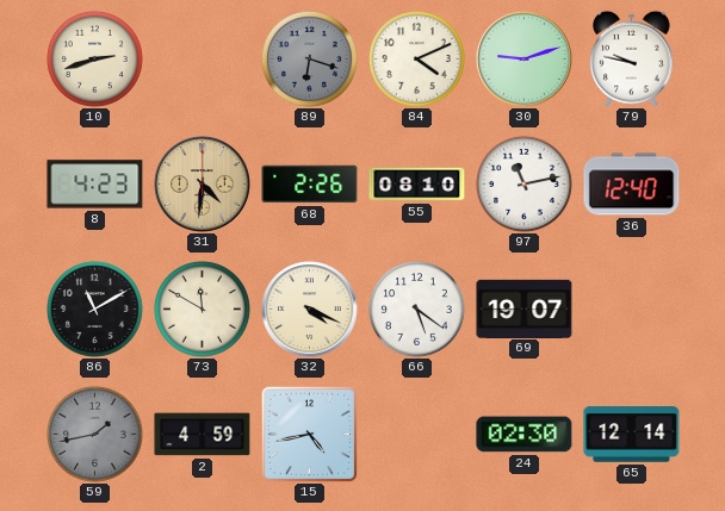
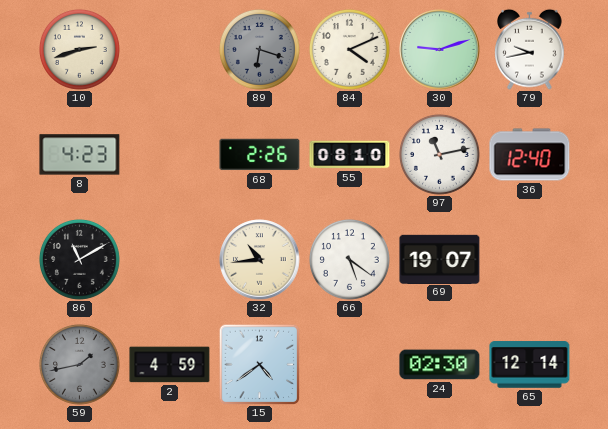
79: 9:47 -> 9:43
31: 4:31 -> none
73: 11:50 -> none
32: 4:19 -> 10:44
15: 4:43 -> 4:39
